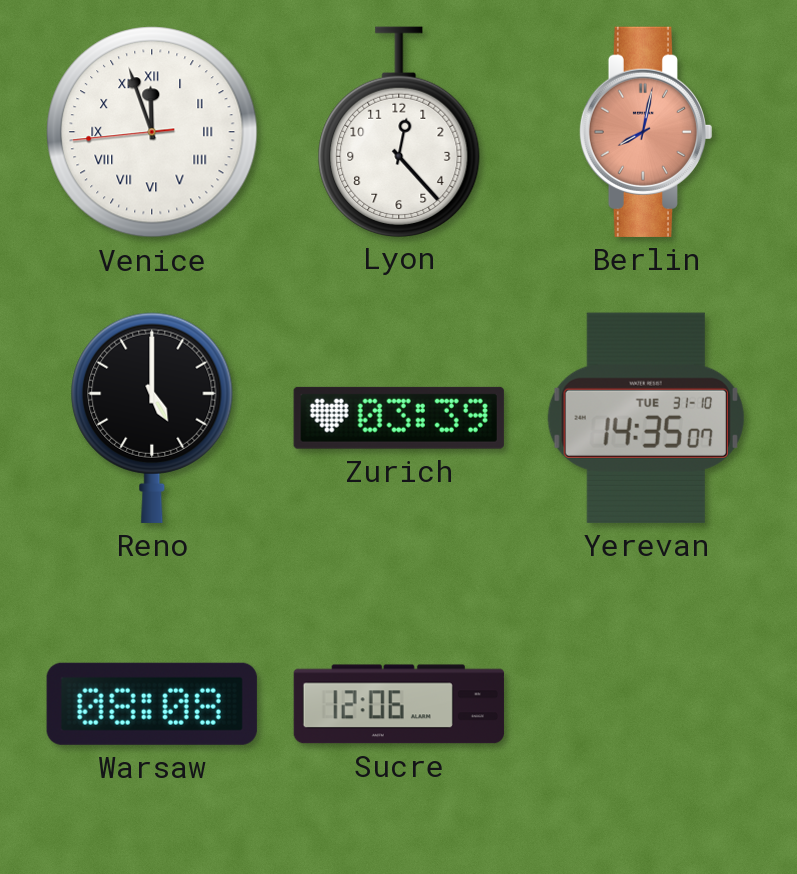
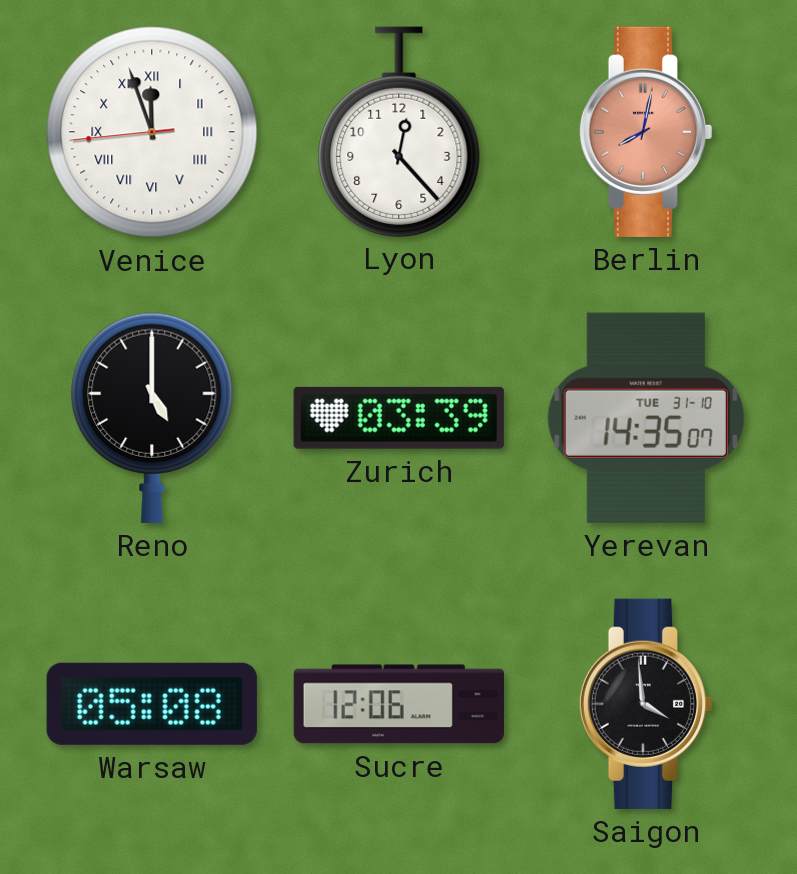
Warsaw: 08:08 -> 05:08
Saigon: none -> 3:59
